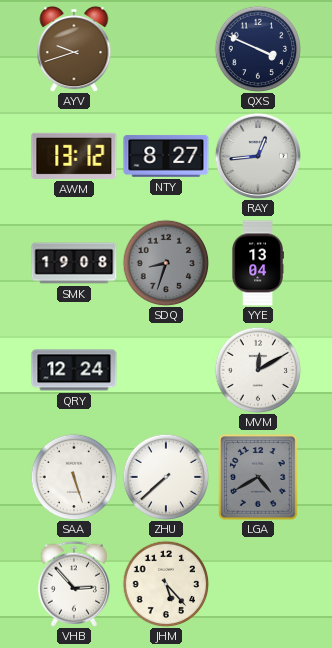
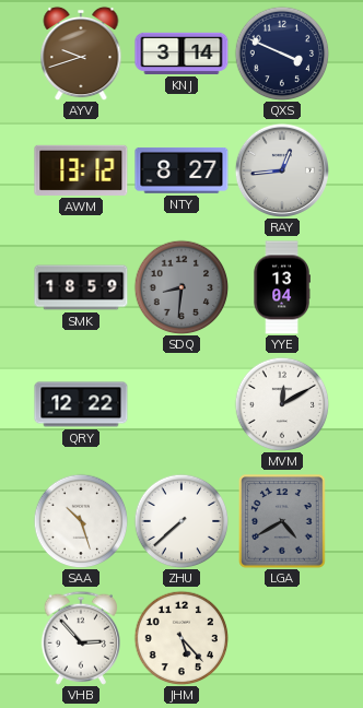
KNJ: none -> 3:14
SMK: 19:08 -> 18:59
SDQ: 8:33 -> 8:31
QRY: 12:24 -> 12:22
SAA: 5:27 -> 10:27
